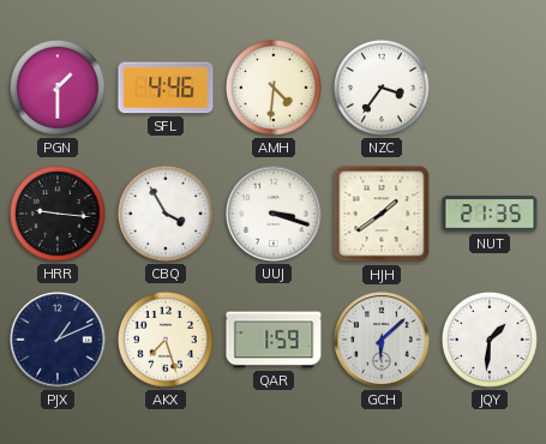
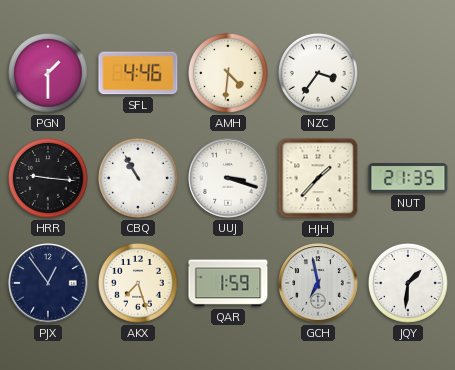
CBQ: 3:55 -> 10:55
HJH: 1:39 -> 1:37
PJX: 1:11 -> 12:54
GCH: 6:08 -> 6:58
